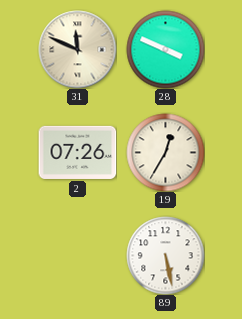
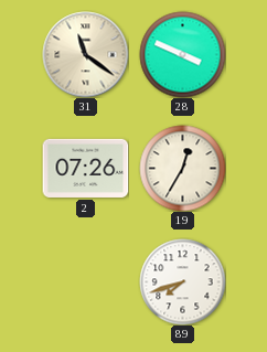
31: 11:49 -> 11:21
89: 5:28 -> 7:42
